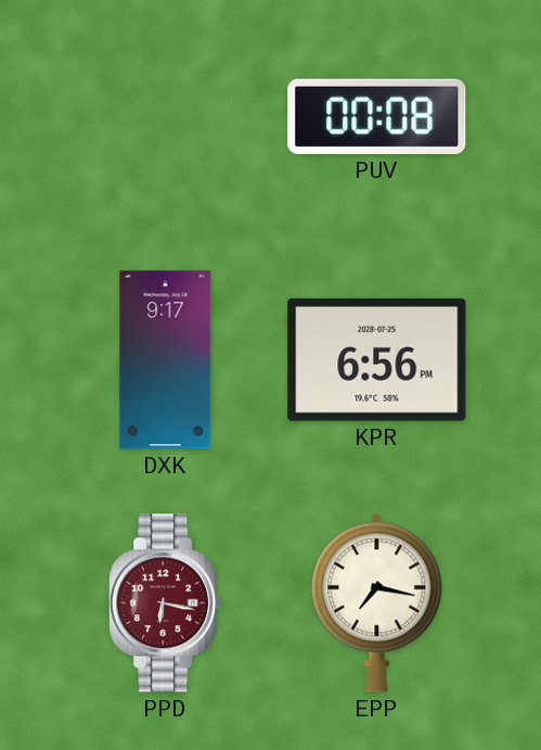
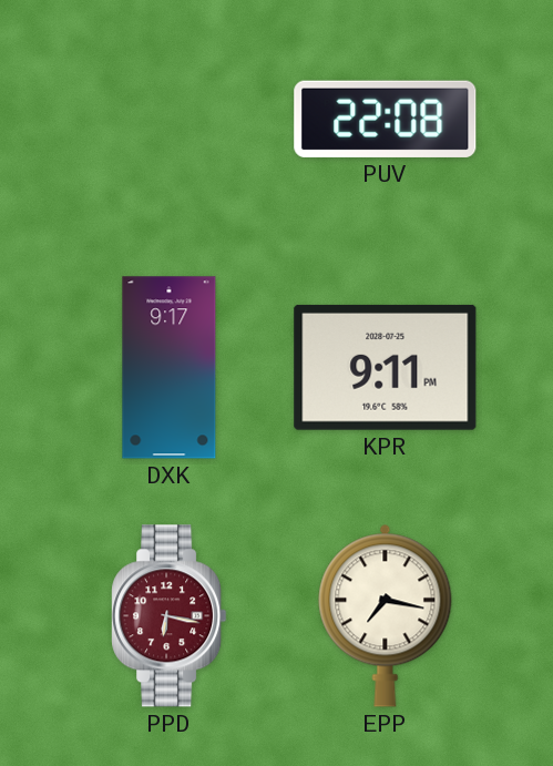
PUV: 00:08 -> 22:08
KPR: 6:56 -> 9:11
